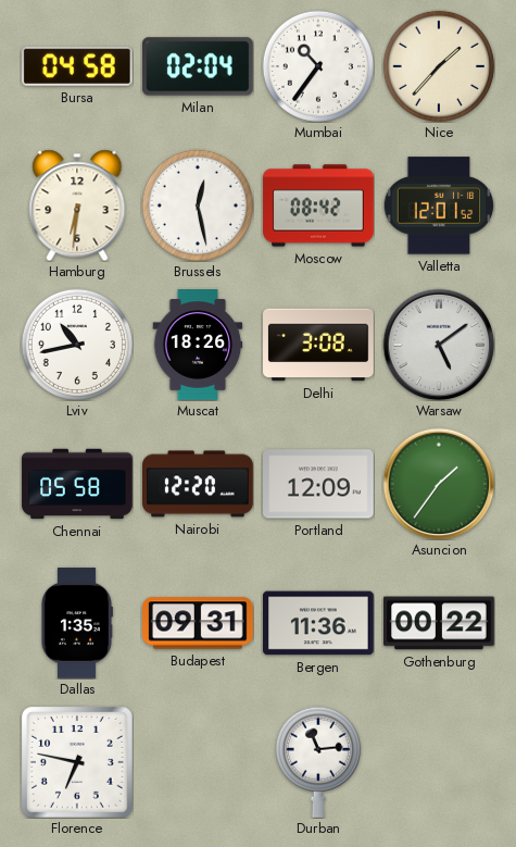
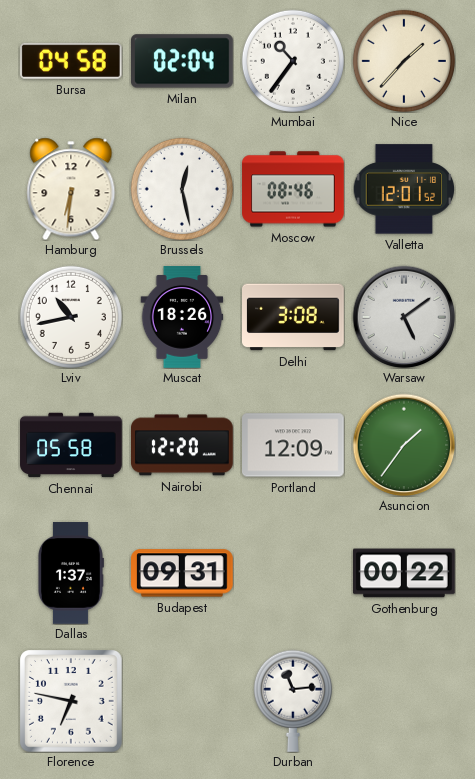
Moscow: 08:42 -> 08:46
Dallas: 1:35 -> 1:37
Bergen: 11:36 -> none
